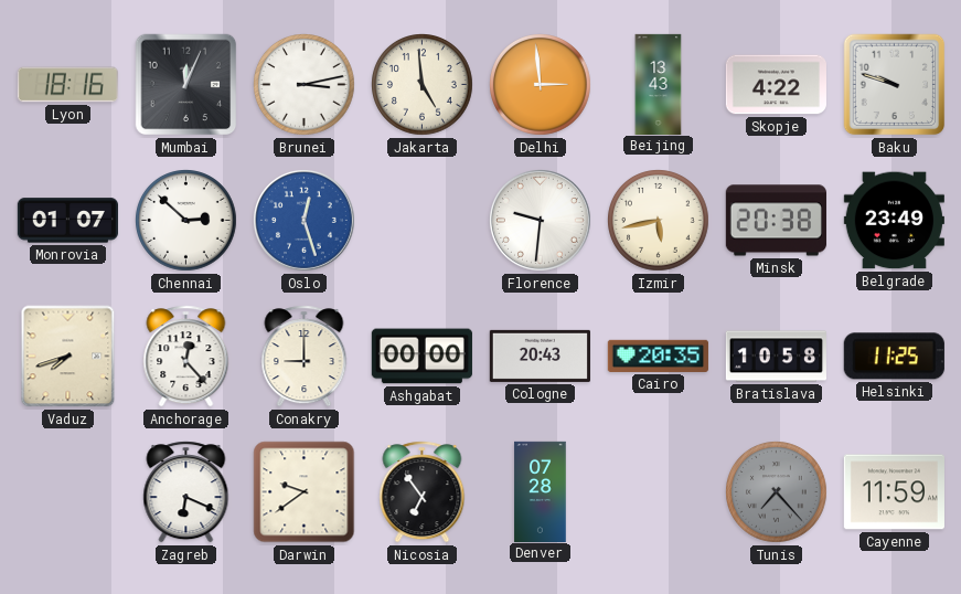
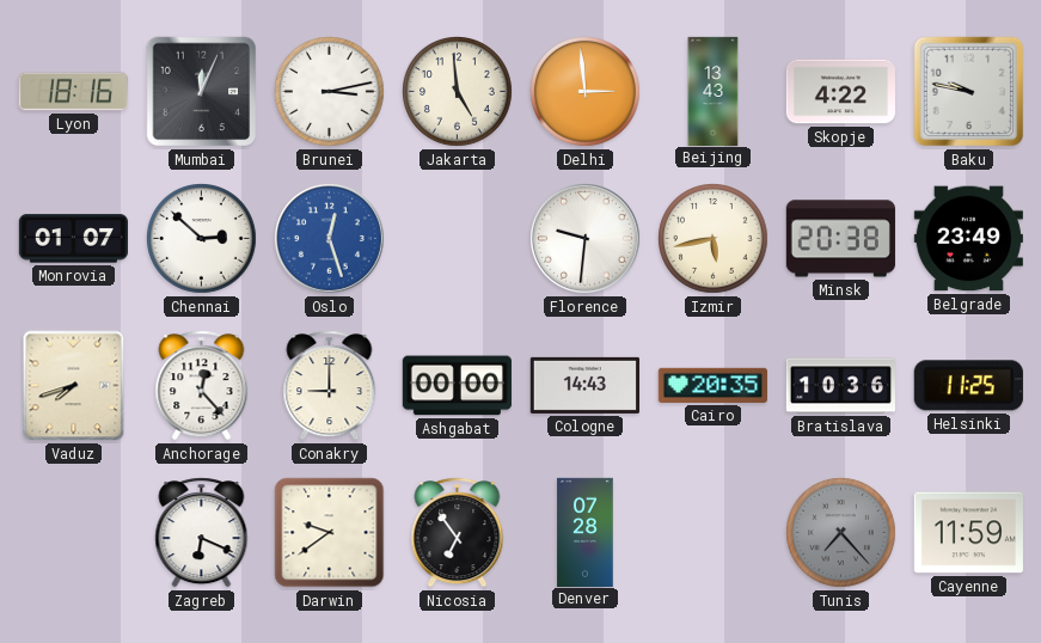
Baku: 9:48 -> 9:47
Cologne: 20:43 -> 14:43
Bratislava: 10:58 -> 10:36
